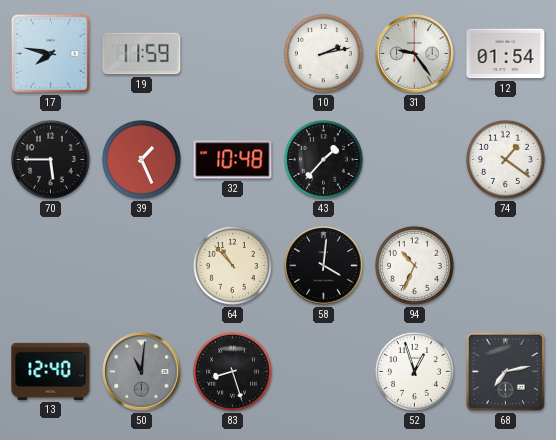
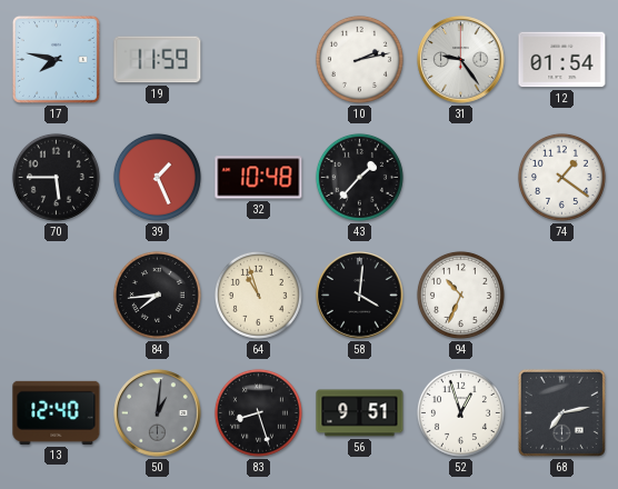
84: none -> 7:44
64: 10:53 -> 10:57
50: 11:01 -> 1:01
56: none -> 9:51
